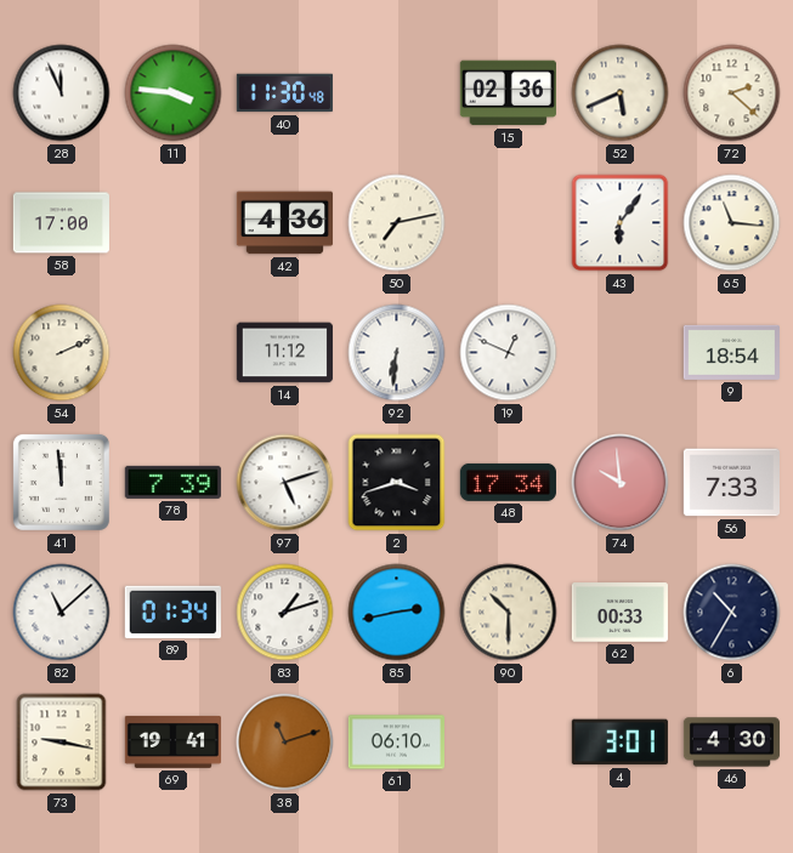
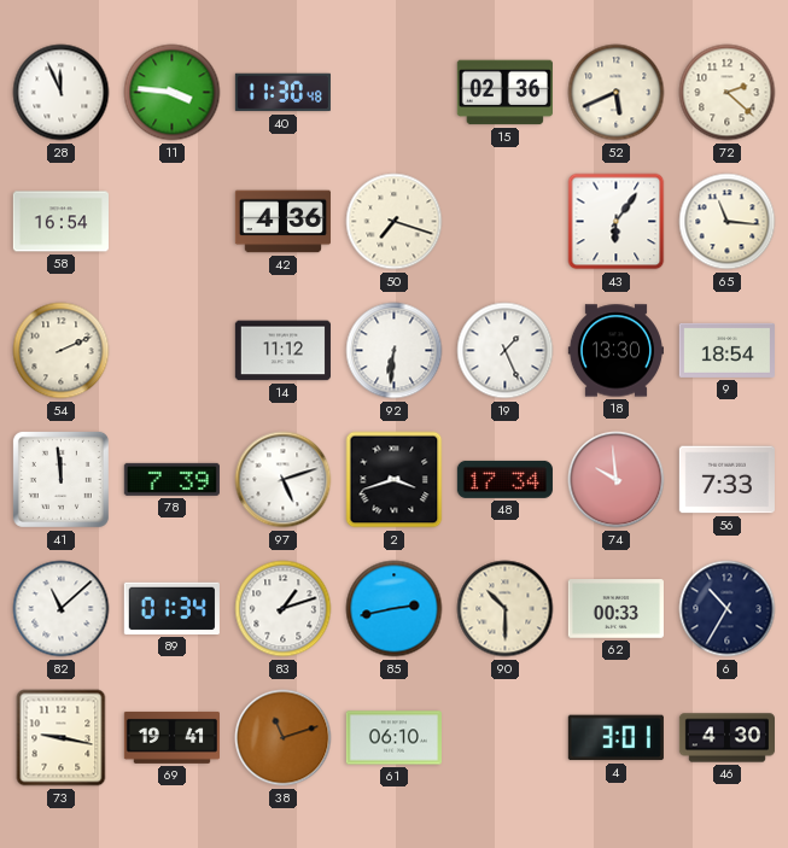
58: 17:00 -> 16:54
50: 7:13 -> 7:18
19: 12:49 -> 1:26
18: none -> 13:30
